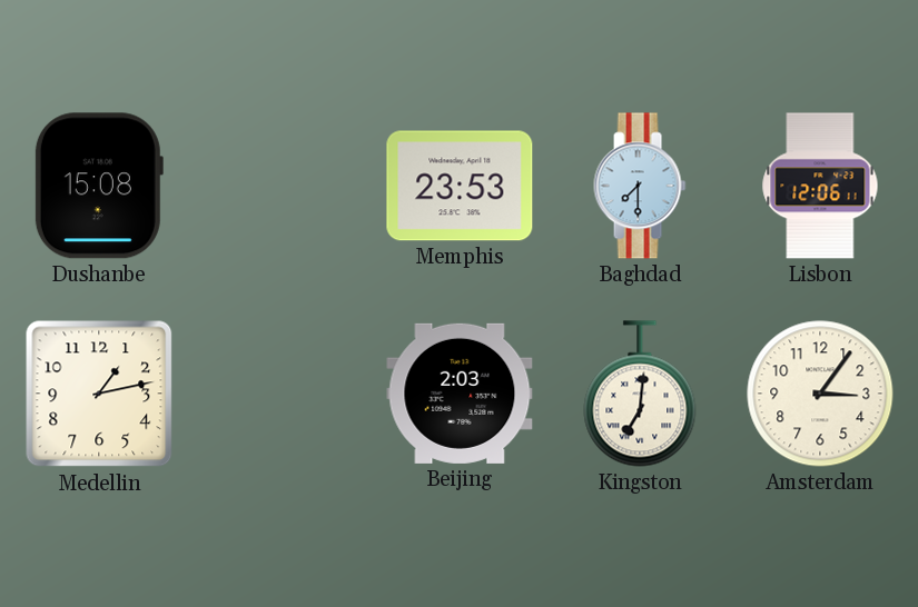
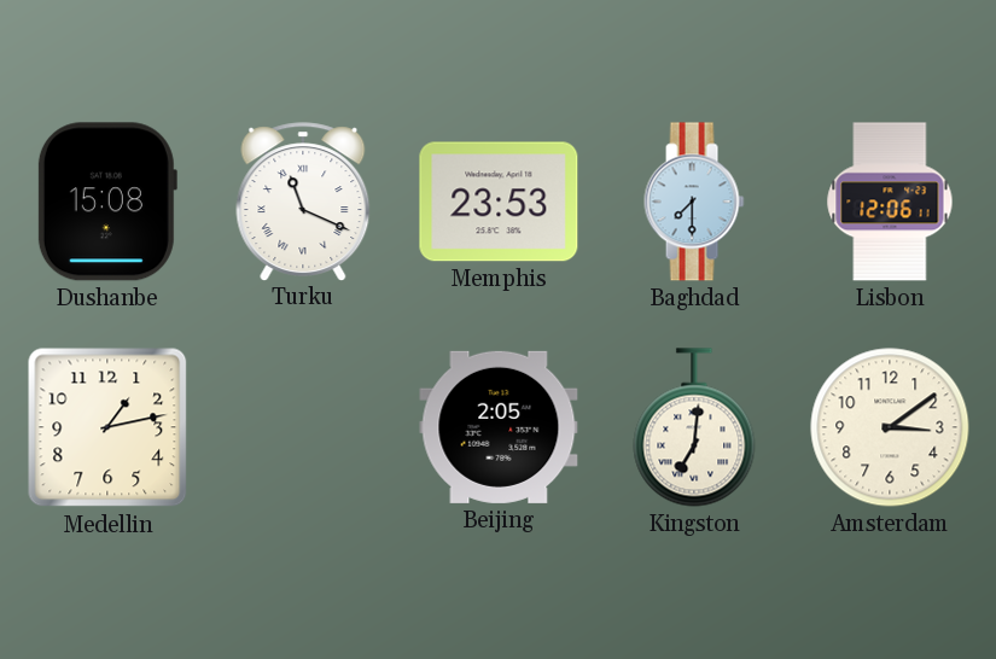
Turku: none -> 11:19
Beijing: 2:03 -> 2:05
Amsterdam: 3:06 -> 3:09
